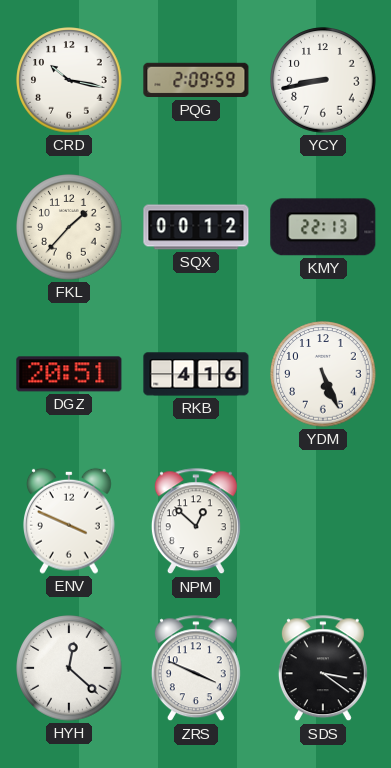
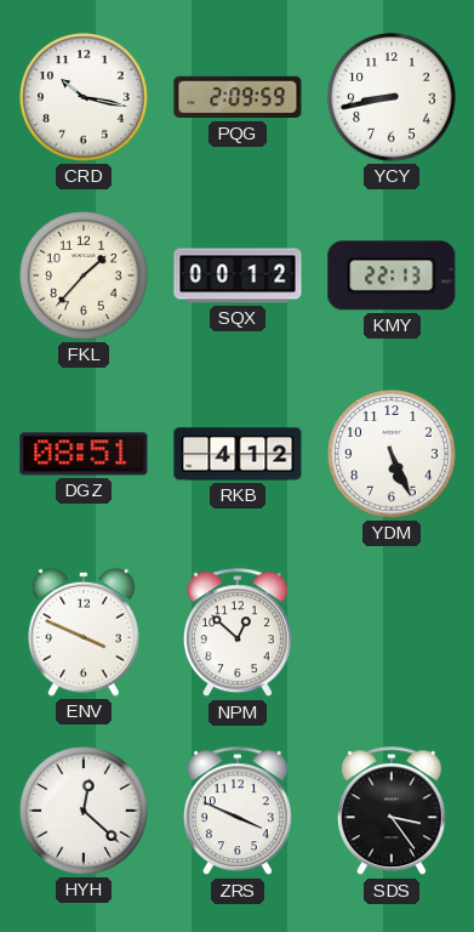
DGZ: 20:51 -> 08:51
RKB: 4:16 -> 4:12
SDS: 3:21 -> 3:24
